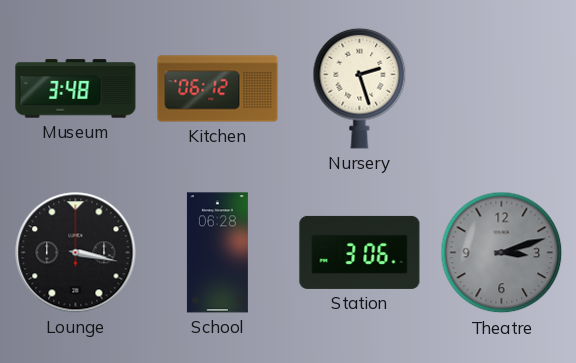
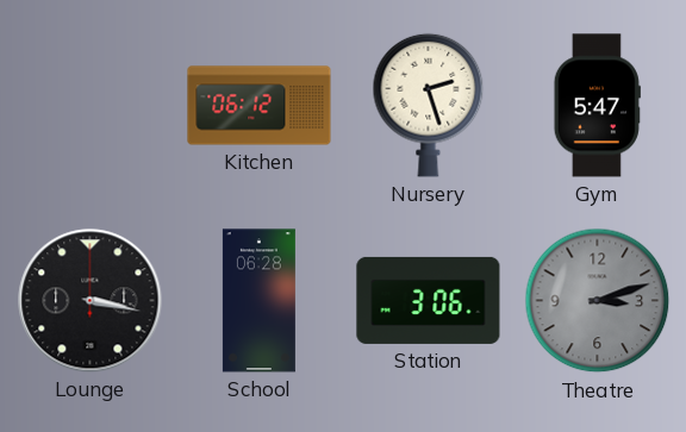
Museum: 3:48 -> none
Gym: none -> 5:47
